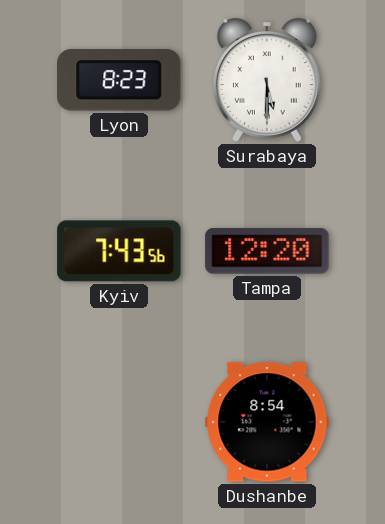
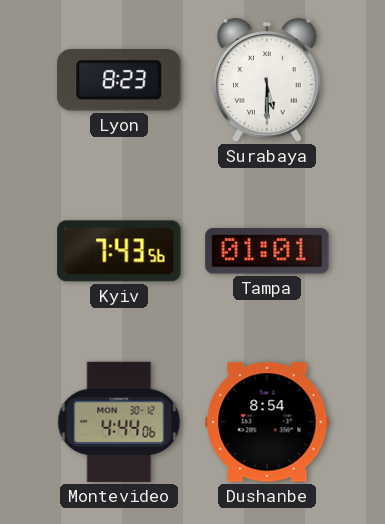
Tampa: 12:20 -> 01:01
Montevideo: none -> 4:44
